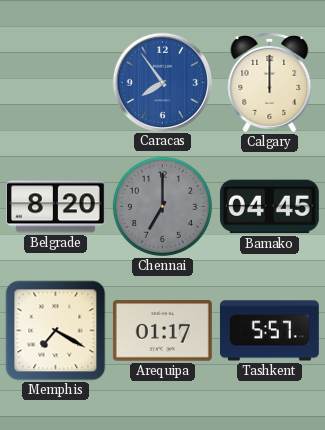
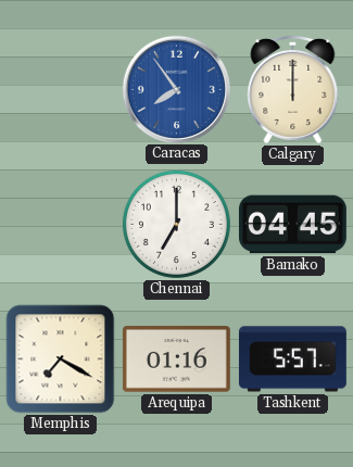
Belgrade: 8:20 -> none
Chennai dial: grey -> white
Arequipa: 01:17 -> 01:16
